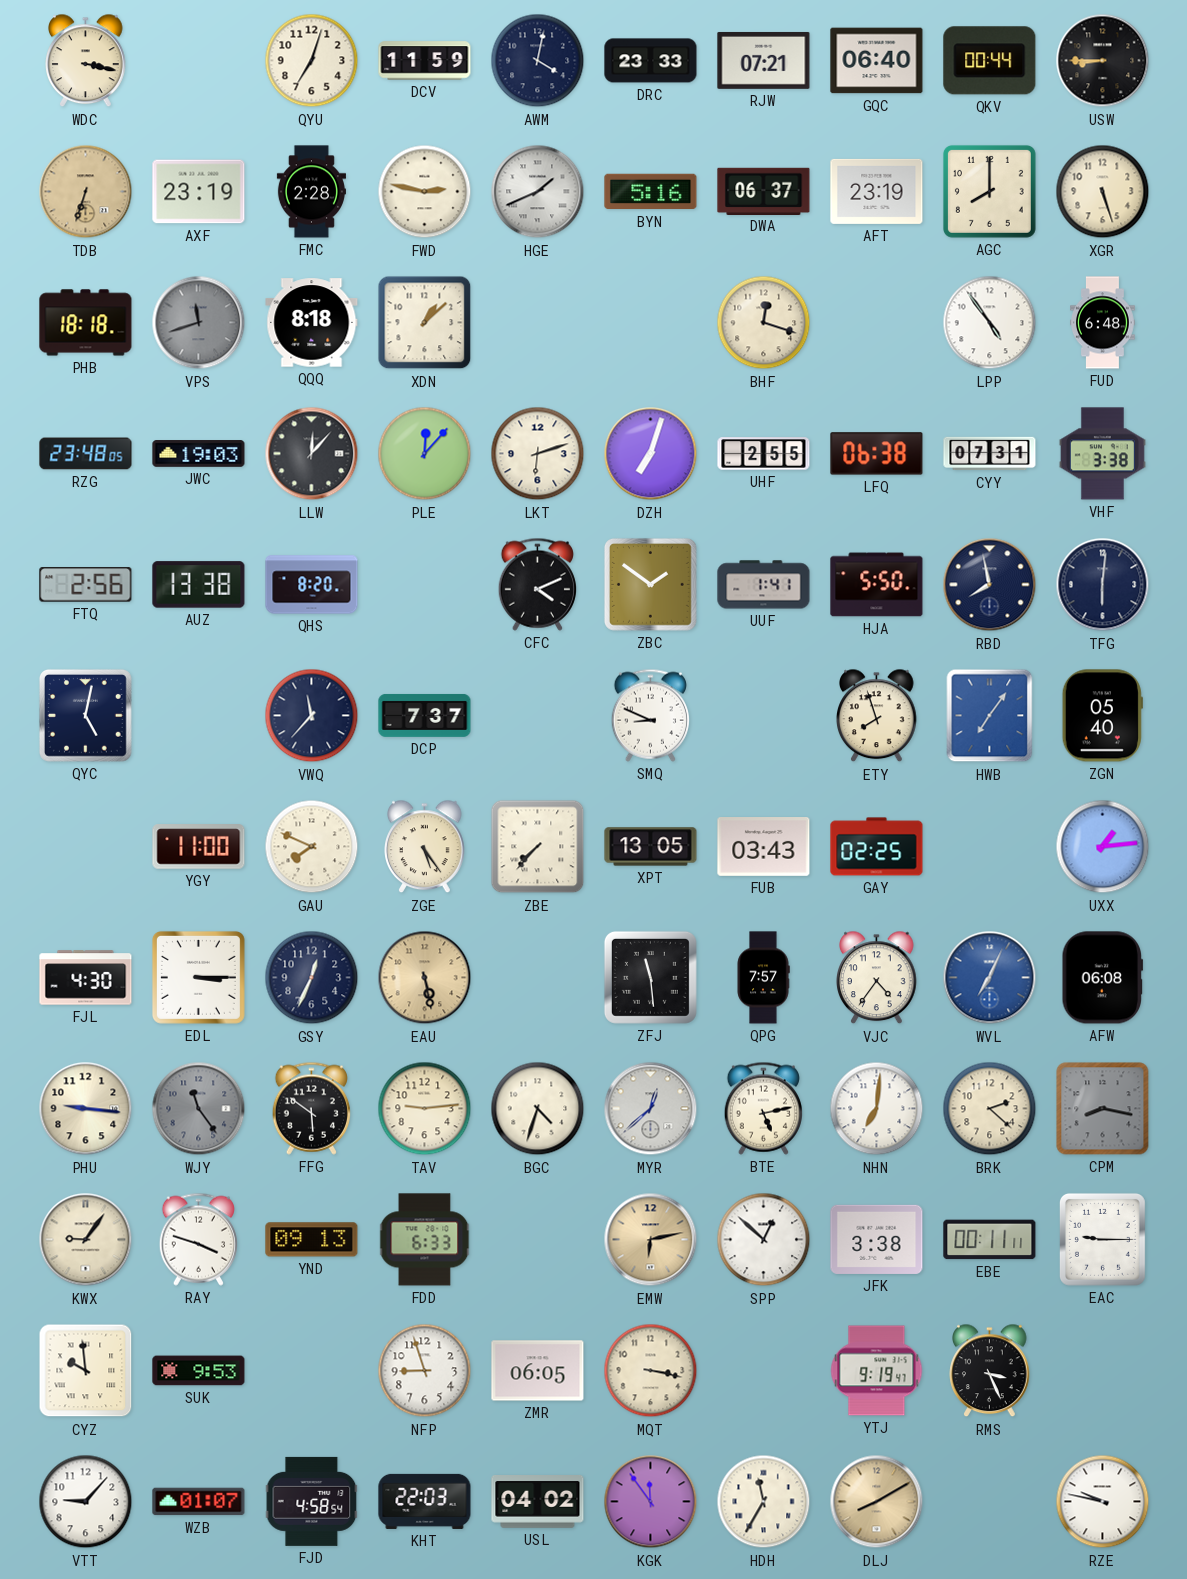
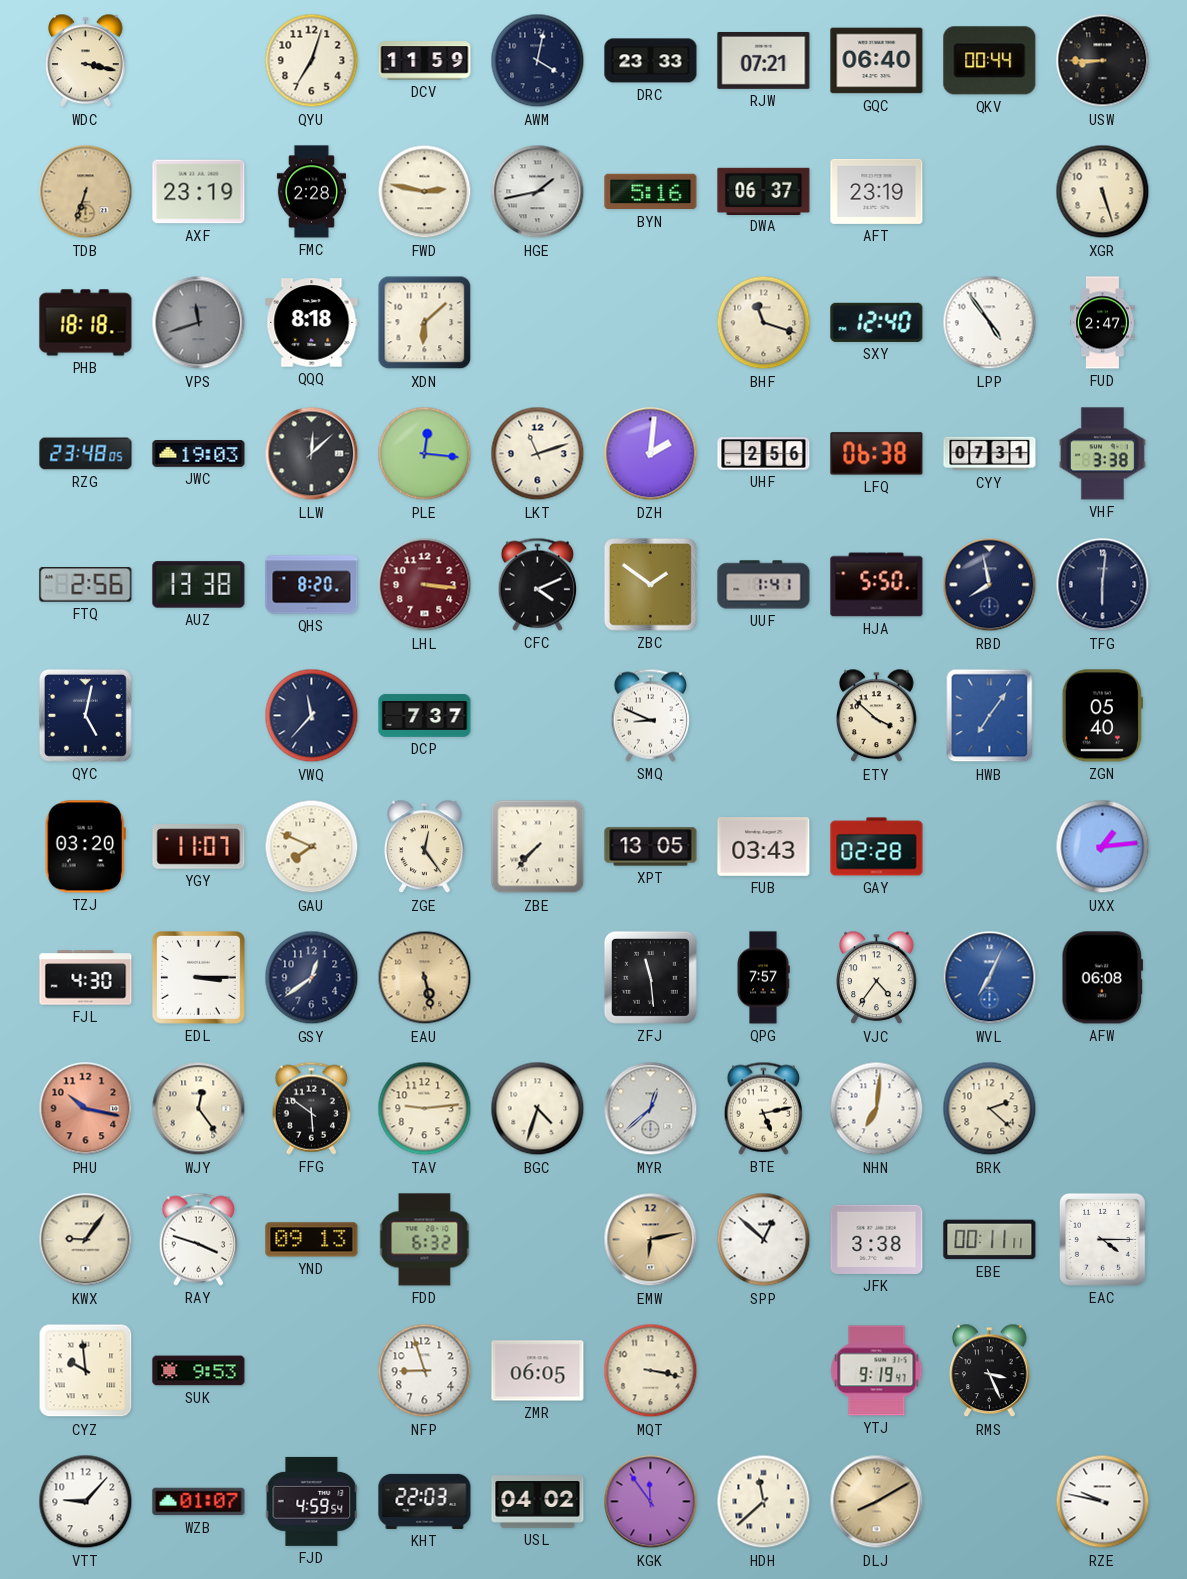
HGE: 1:41 -> 1:43
AGC: 8:00 -> none
XDN: 1:08 -> 6:08
BHF: 12:18 -> 11:18
SXY: none -> 12:40
FUD: 6:48 -> 2:47
LLW: 12:07 -> 12:08
PLE: 12:07 -> 12:16
LKT: 6:12 -> 11:12
DZH: 7:03 -> 2:01
UHF: 2:55 -> 2:56
LHL: none -> 3:16
ETY: 7:57 -> 3:52
TZJ: none -> 03:20
YGY: 11:00 -> 11:07
ZGE: 5:24 -> 12:24
GAY: 02:25 -> 02:28
GSY: 12:34 -> 12:39
PHU: 9:16 -> 10:17
PHU dial: cream -> salmon
WJY: 11:24 -> 12:24
WJY dial: grey -> cream
CPM: 8:17 -> none
FDD: 6:33 -> 6:32
EAC: 9:15 -> 4:15
FJD: 4:58 -> 4:59
HDH: 11:35 -> 11:38
